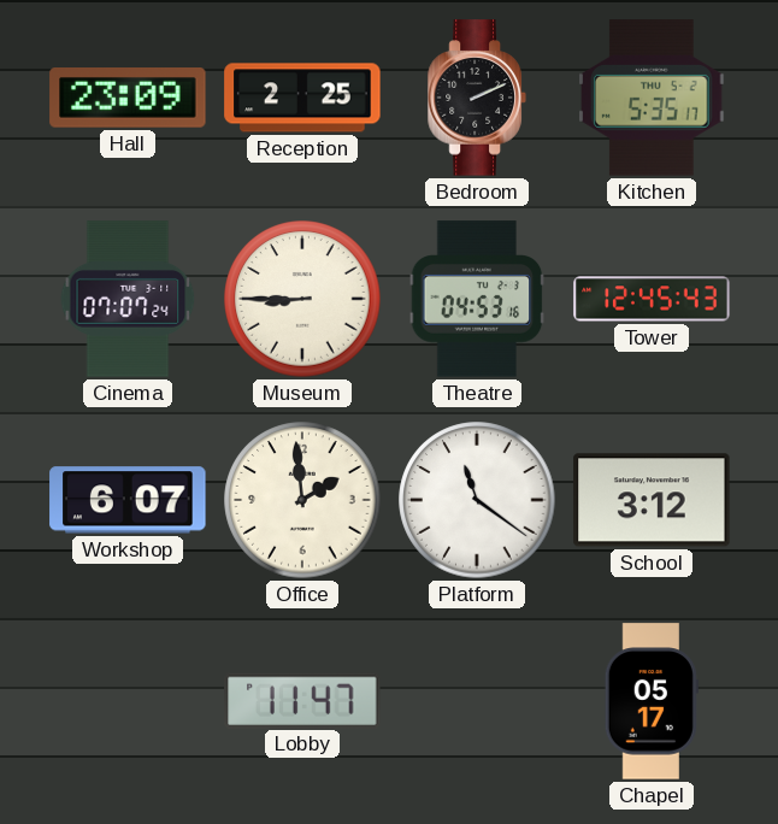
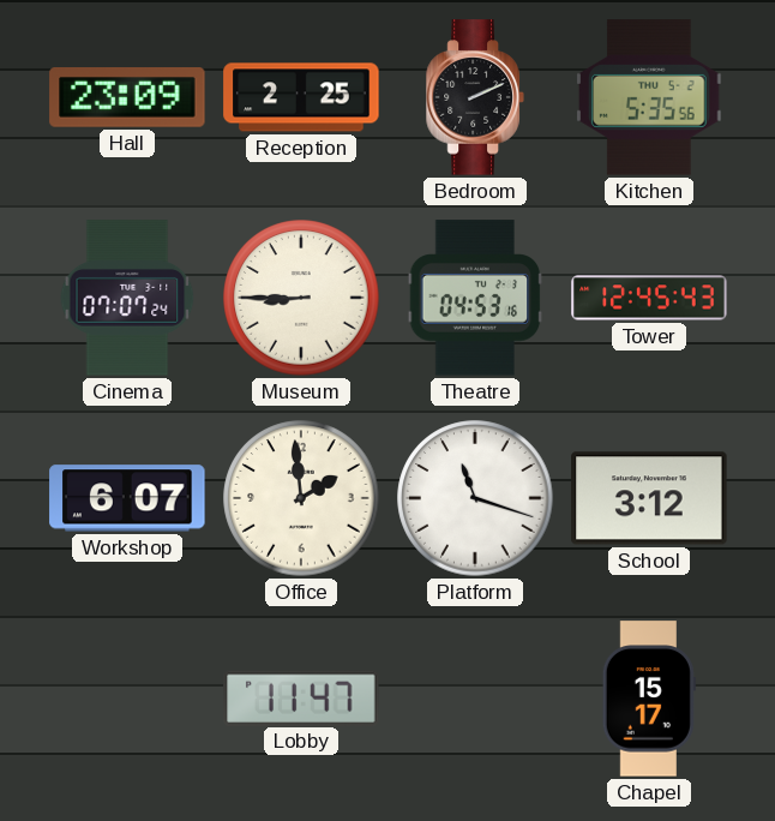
Kitchen: 5:35:17 -> 5:35:56
Platform: 11:21 -> 11:18
Chapel: 05:17 -> 15:17
